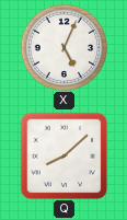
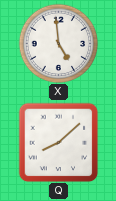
X: 5:04 -> 4:59
